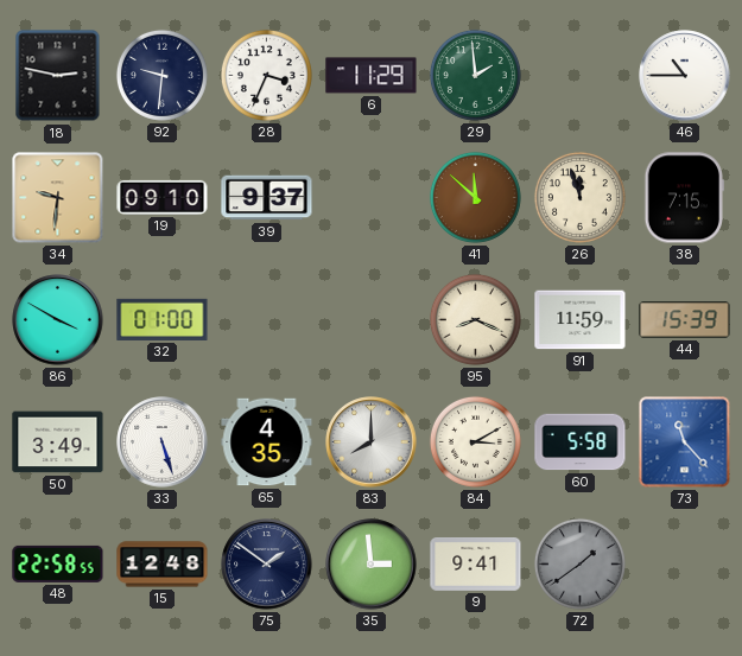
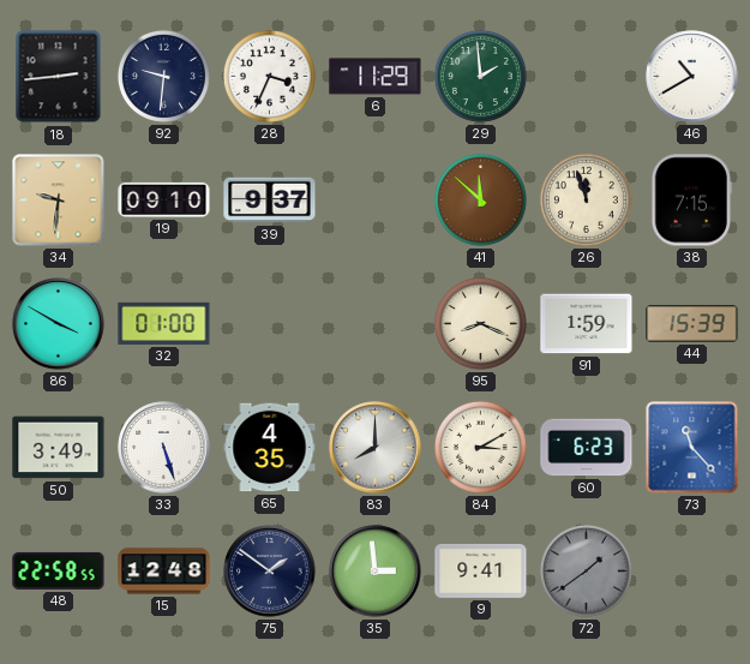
18: 2:47 -> 2:44
46: 10:45 -> 10:40
91: 11:59 -> 1:59
60: 5:58 -> 6:23
